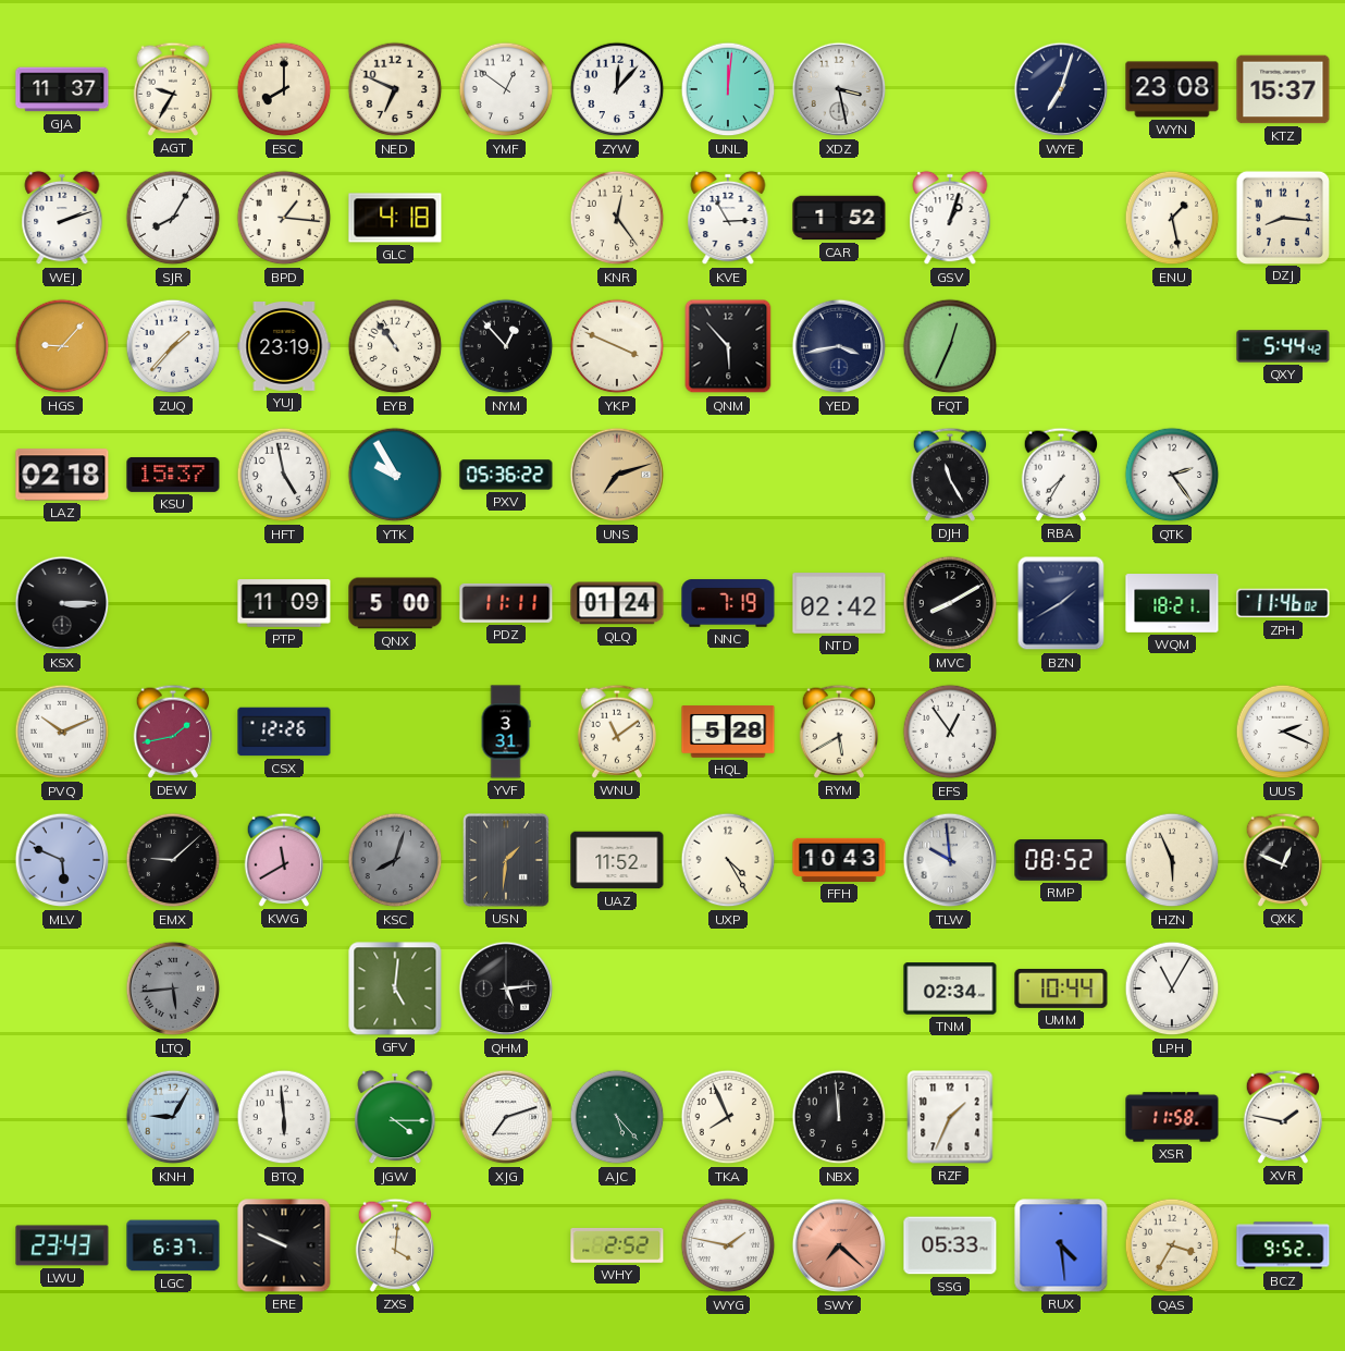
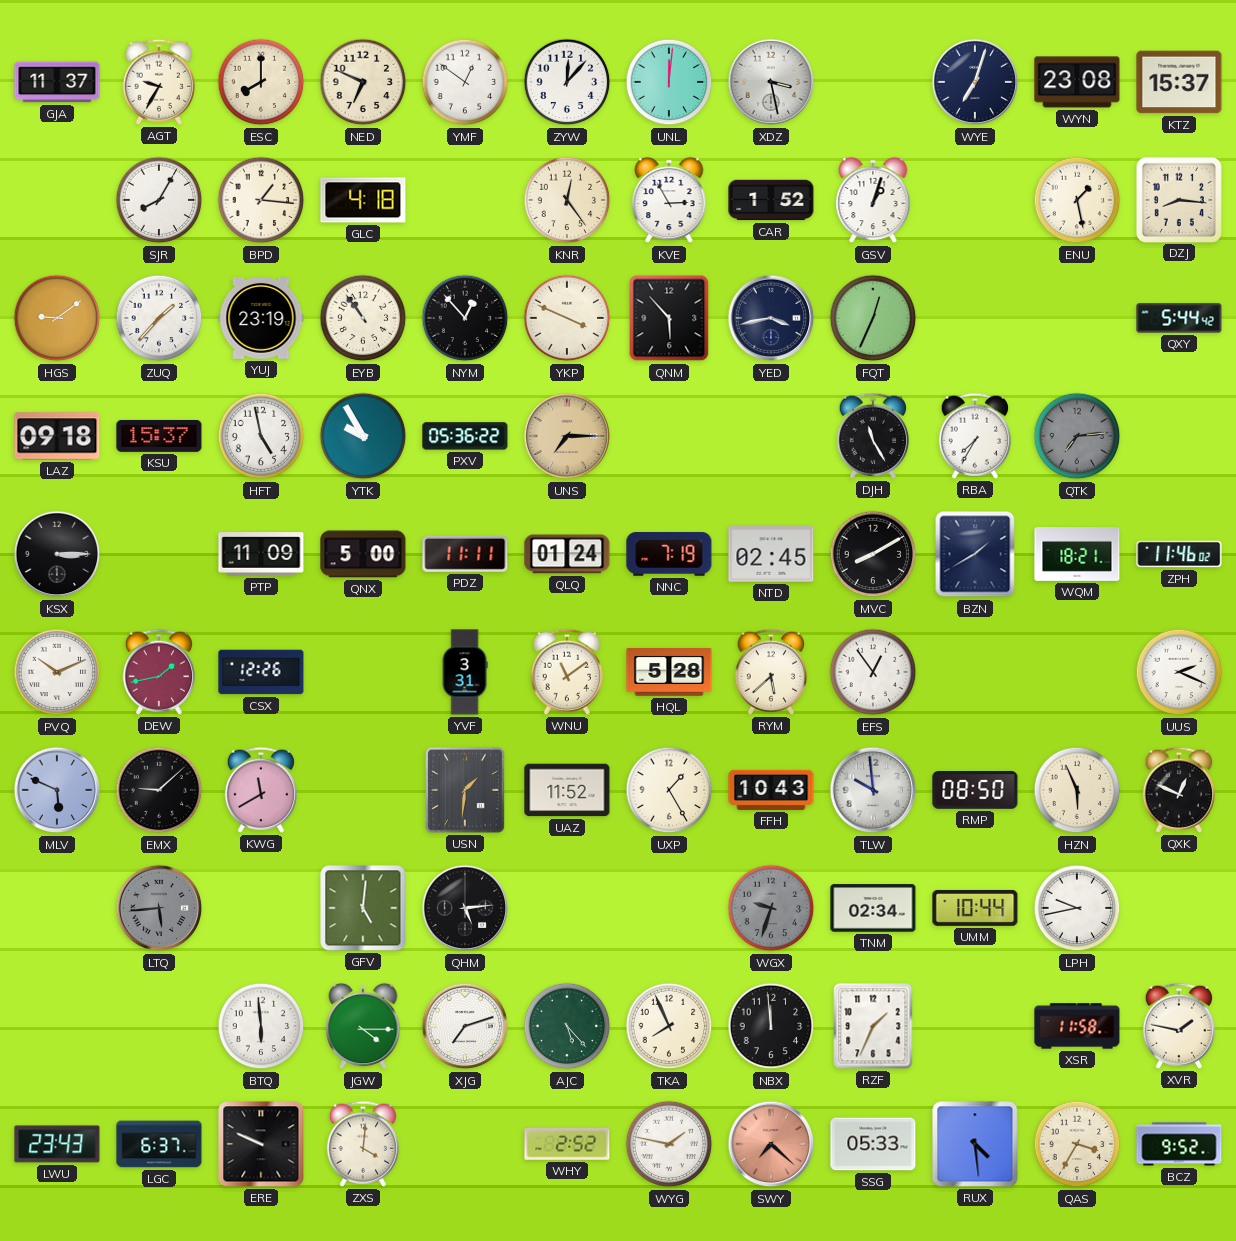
WEJ: 2:12 -> none
HGS: 9:07 -> 9:09
LAZ: 02:18 -> 09:18
UNS: 7:12 -> 7:15
QTK: 2:24 -> 7:14
QTK dial: white -> grey
NTD: 02:42 -> 02:45
RYM: 5:40 -> 5:38
KSC: 8:03 -> none
UXP: 4:25 -> 1:25
RMP: 08:52 -> 08:50
WGX: none -> 9:33
LPH: 11:05 -> 9:43
KNH: 9:05 -> none
